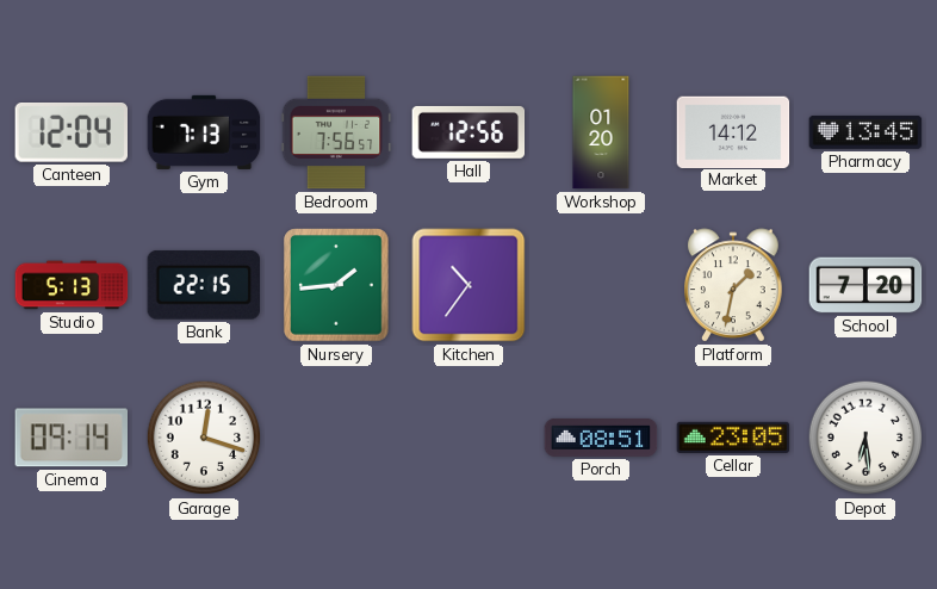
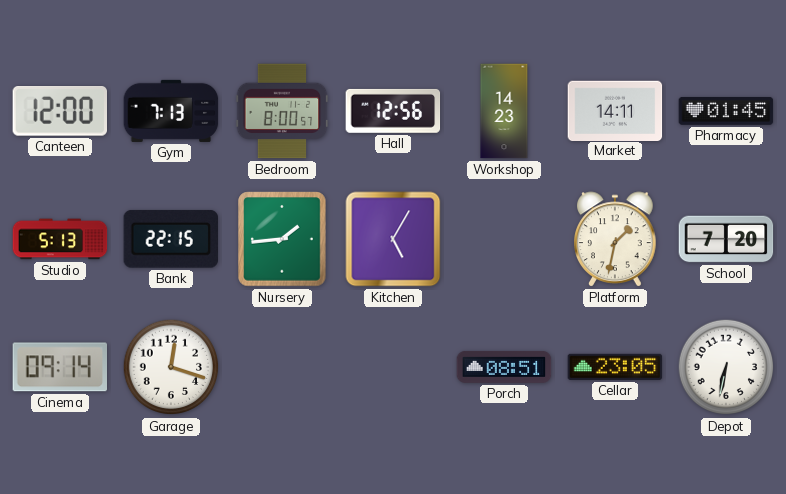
Canteen: 12:04 -> 12:00
Bedroom: 7:56 -> 8:00
Workshop: 01:20 -> 14:23
Market: 14:12 -> 14:11
Pharmacy: 13:45 -> 01:45
Kitchen: 10:36 -> 5:05
Depot: 6:29 -> 6:32
